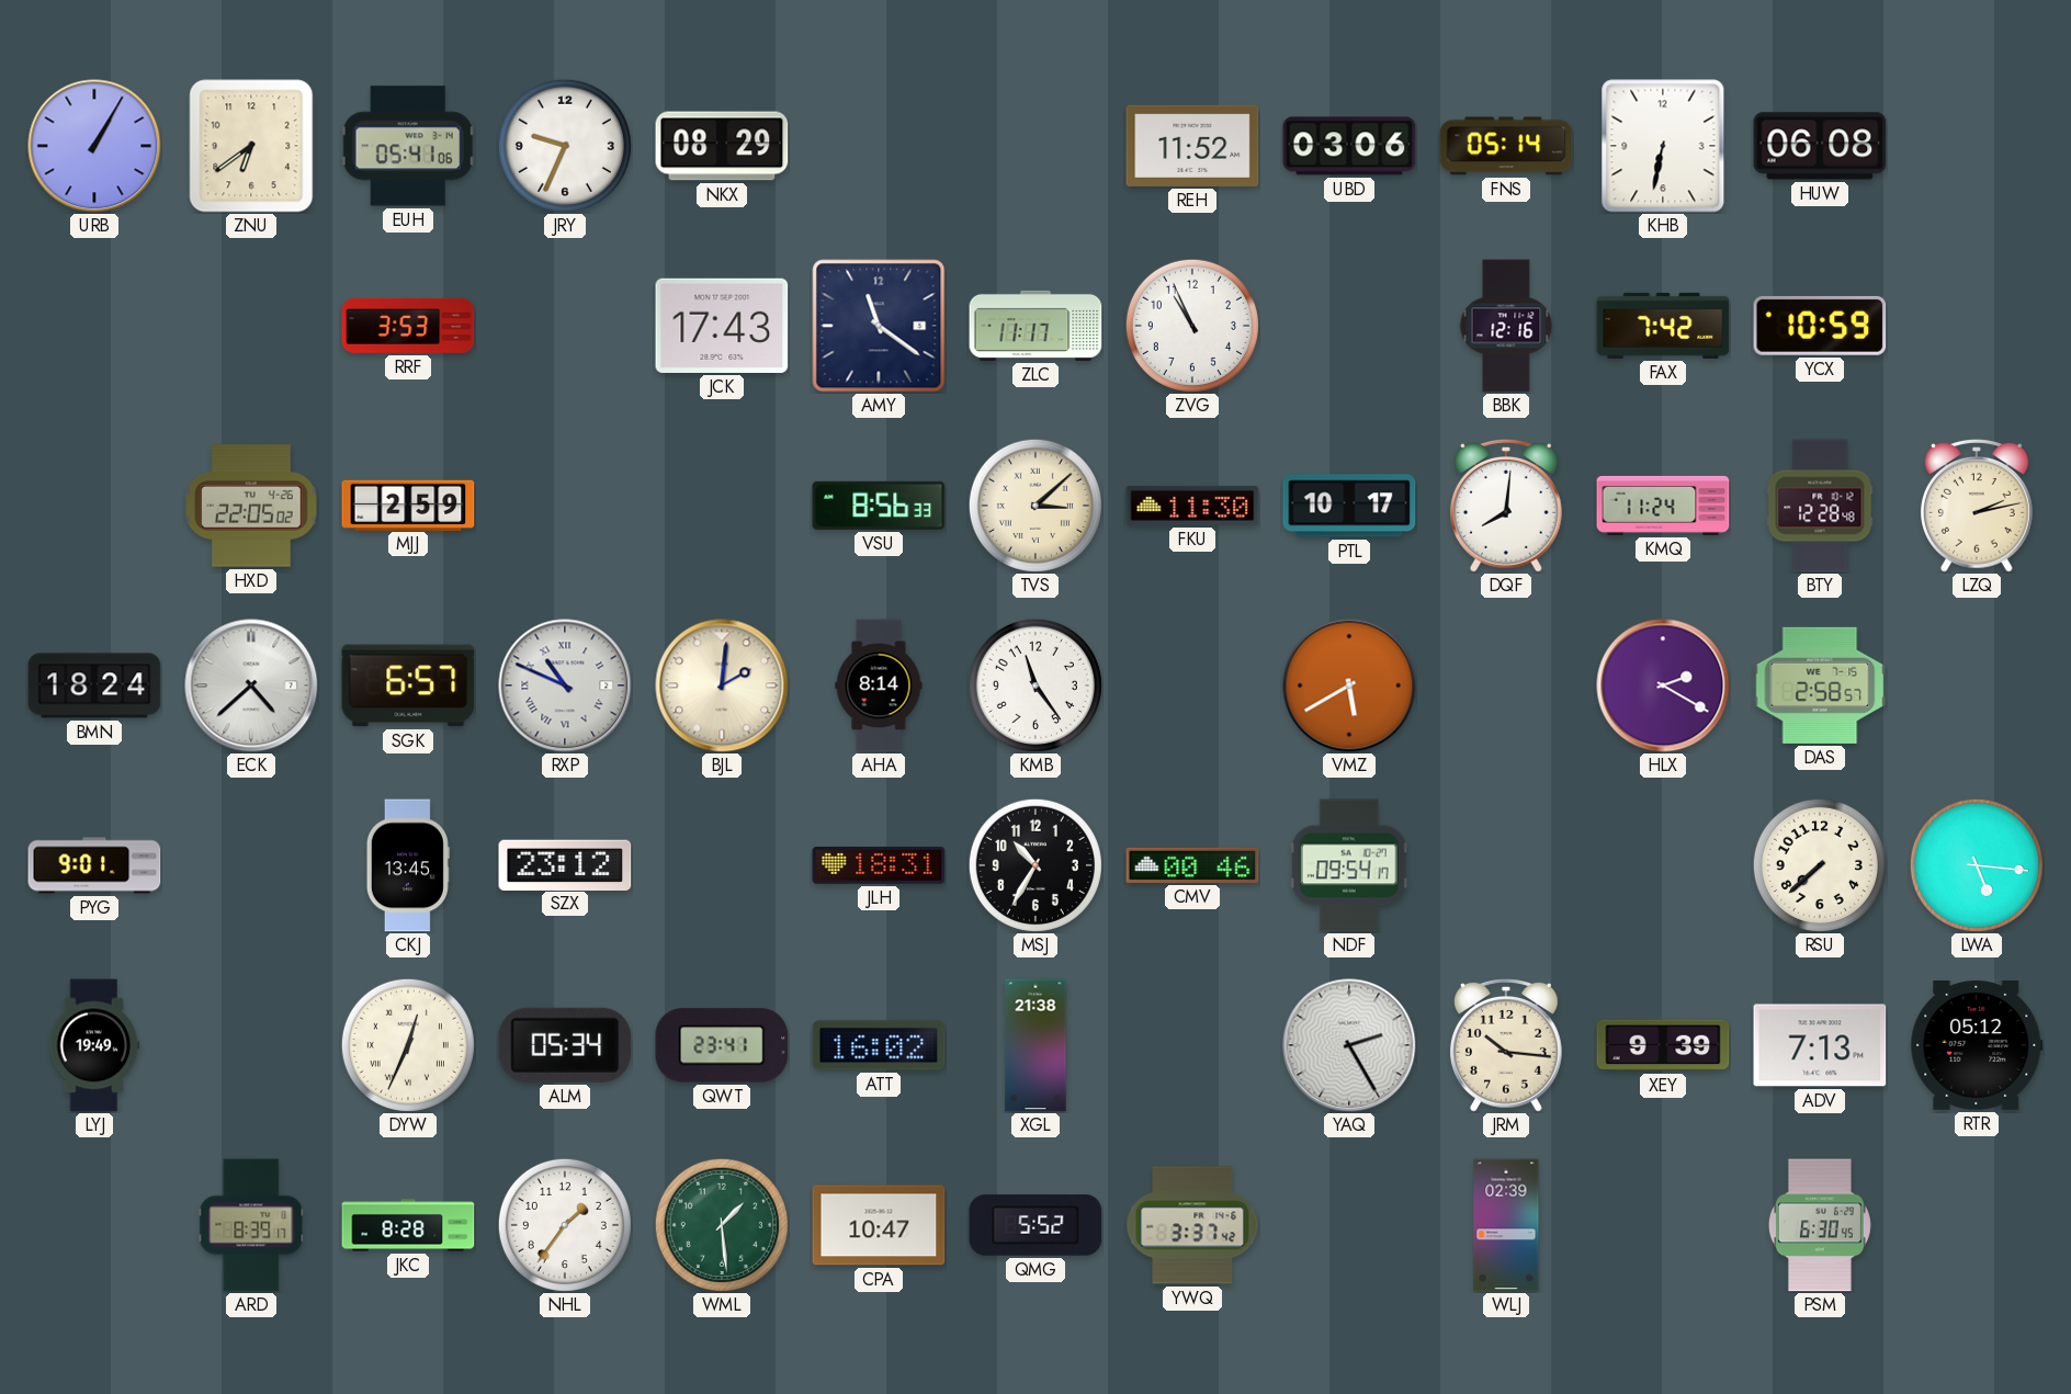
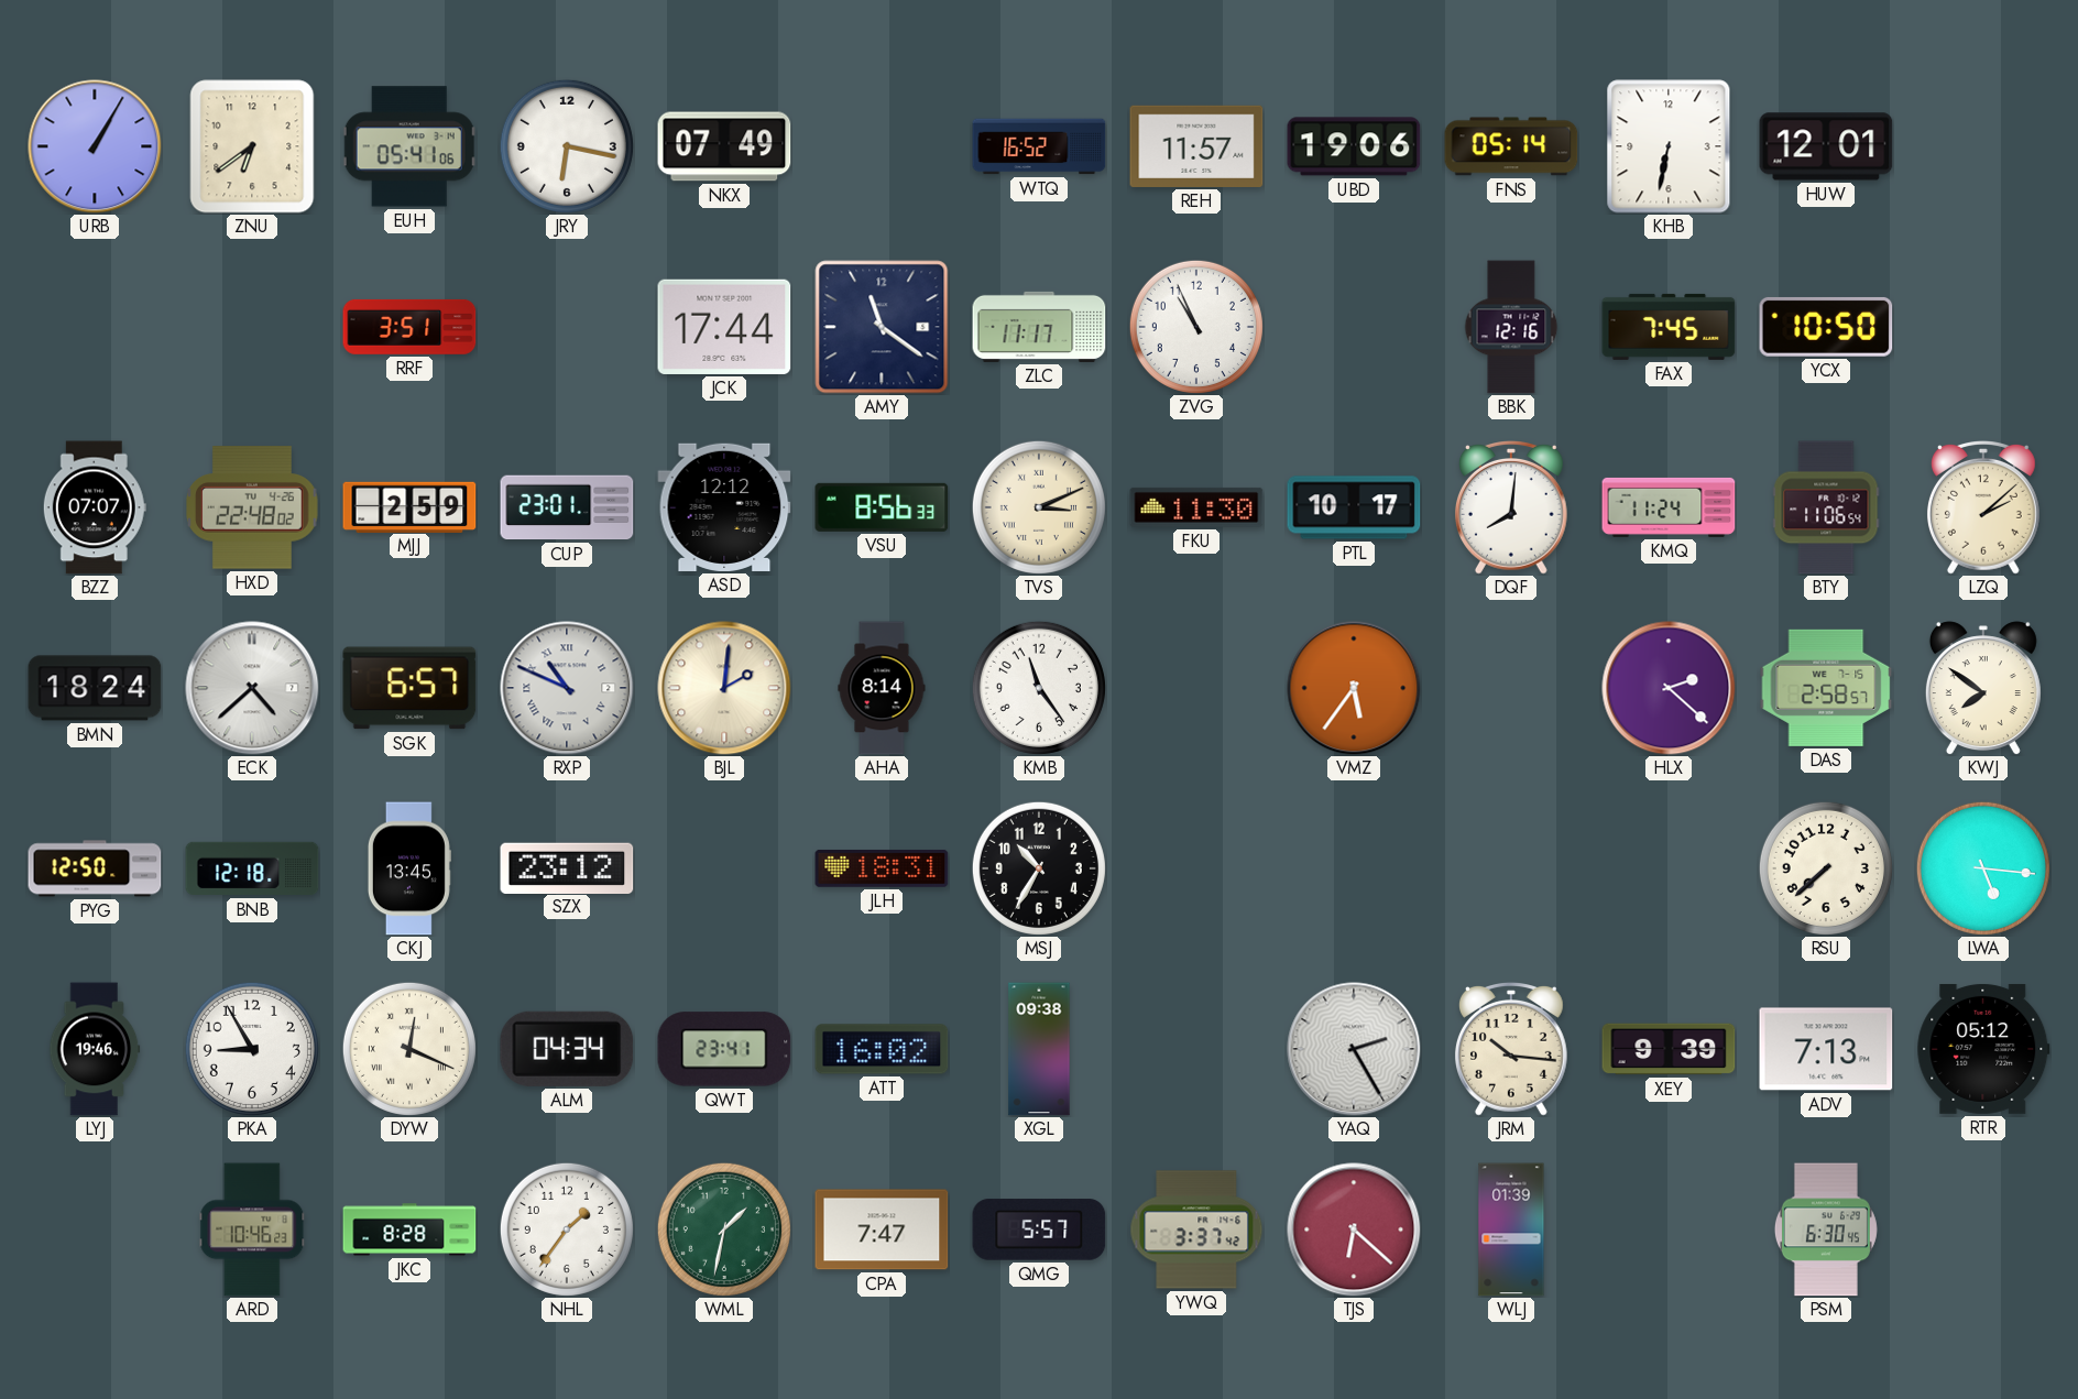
JRY: 9:34 -> 6:17
NKX: 08:29 -> 07:49
WTQ: none -> 16:52
REH: 11:52 -> 11:57
UBD: 03:06 -> 19:06
HUW: 06:08 -> 12:01
RRF: 3:53 -> 3:51
JCK: 17:43 -> 17:44
FAX: 7:42 -> 7:45
YCX: 10:59 -> 10:50
BZZ: none -> 07:07
HXD: 22:05 -> 22:48
CUP: none -> 23:01
ASD: none -> 12:12
TVS: 3:08 -> 3:11
BTY: 12:28 -> 11:06
LZQ: 2:13 -> 2:08
VMZ: 5:40 -> 5:36
HLX: 2:20 -> 2:22
KWJ: none -> 7:51
PYG: 9:01 -> 12:50
BNB: none -> 12:18
CMV: 00:46 -> none
NDF: 09:54 -> none
LYJ: 19:49 -> 19:46
PKA: none -> 8:55
DYW: 12:34 -> 12:19
ALM: 05:34 -> 04:34
XGL: 21:38 -> 09:38
ARD: 8:39 -> 10:46
WML: 1:29 -> 1:32
CPA: 10:47 -> 7:47
QMG: 5:52 -> 5:57
TJS: none -> 6:22
WLJ: 02:39 -> 01:39
